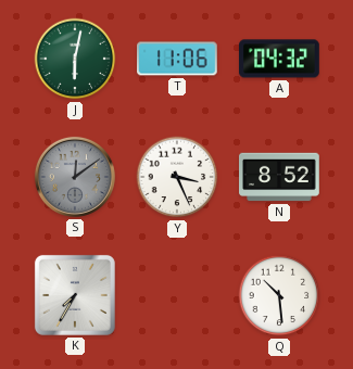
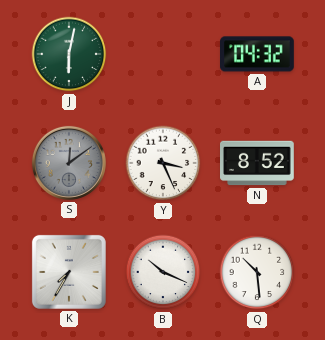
T: 11:06 -> none
B: none -> 10:19
